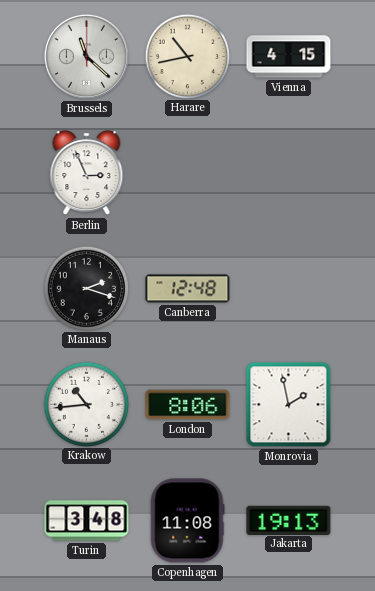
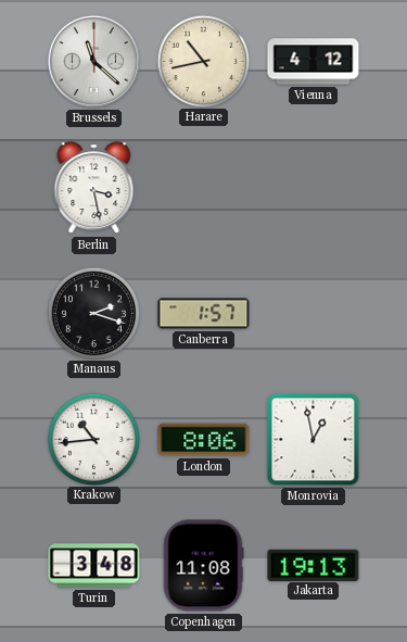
Vienna: 4:15 -> 4:12
Berlin: 2:56 -> 3:28
Canberra: 12:48 -> 1:57
Monrovia: 1:58 -> 12:58
